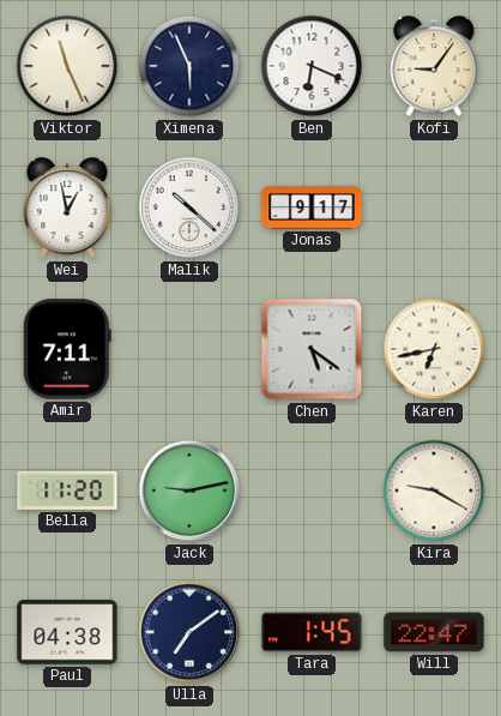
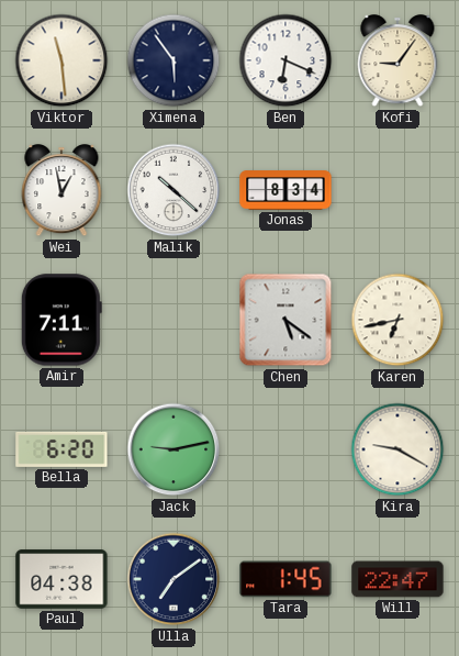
Viktor: 11:26 -> 11:29
Ximena: 5:56 -> 5:54
Jonas: 9:17 -> 8:34
Bella: 11:20 -> 6:20
